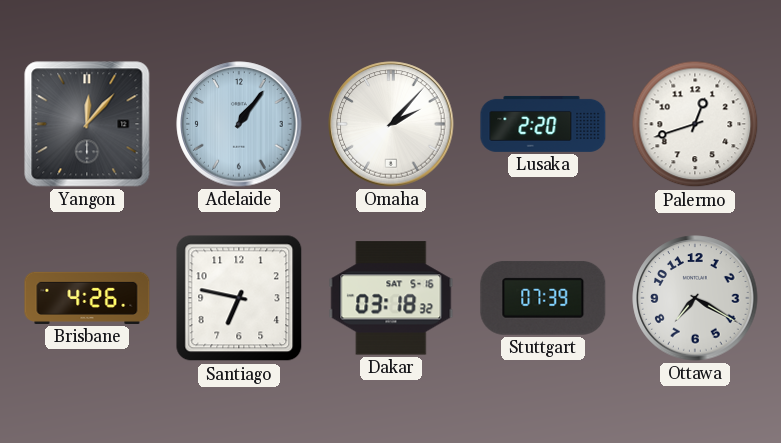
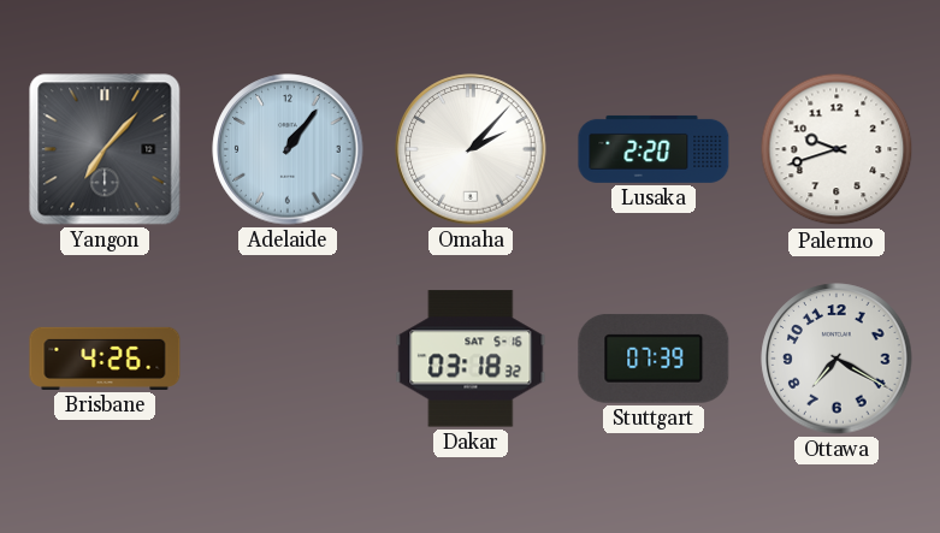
Yangon: 12:07 -> 7:07
Palermo: 12:42 -> 9:42
Santiago: 6:47 -> none
